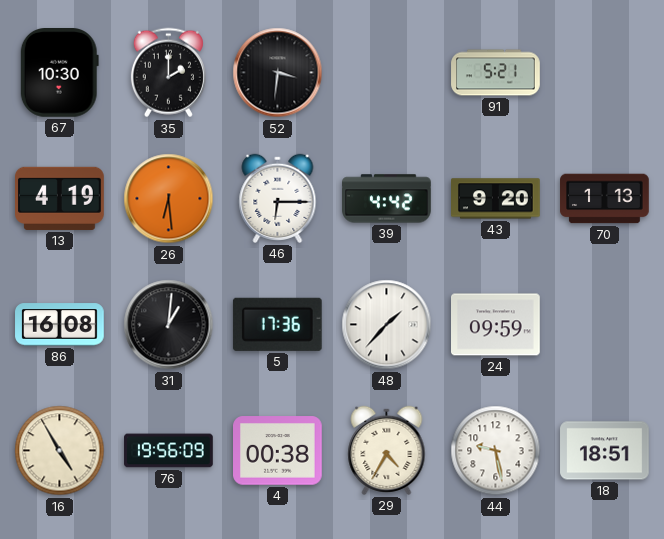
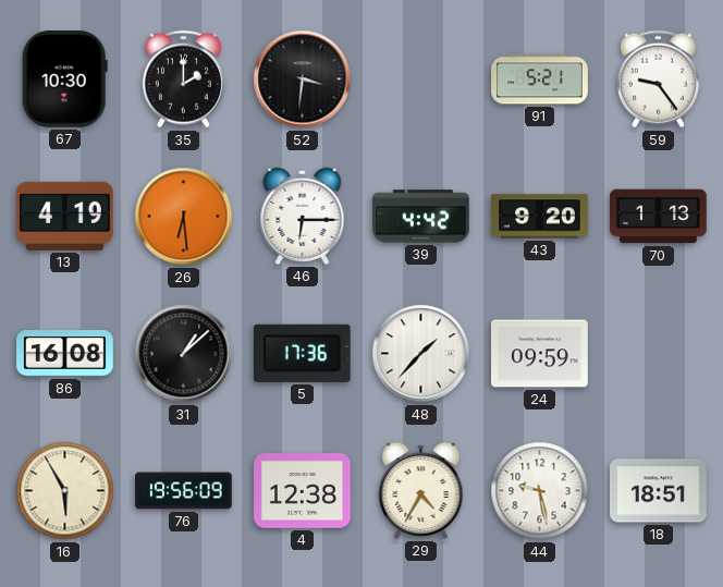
59: none -> 9:24
31: 1:01 -> 1:08
16: 4:55 -> 5:55
4: 00:38 -> 12:38
